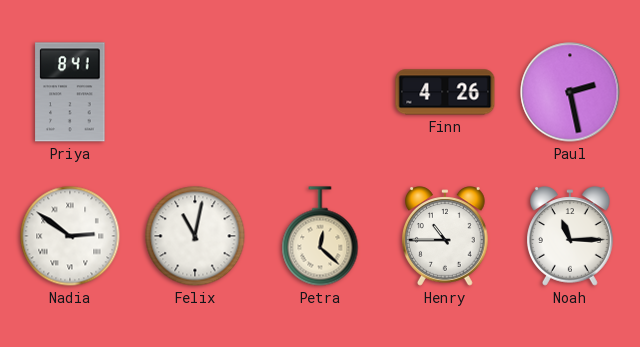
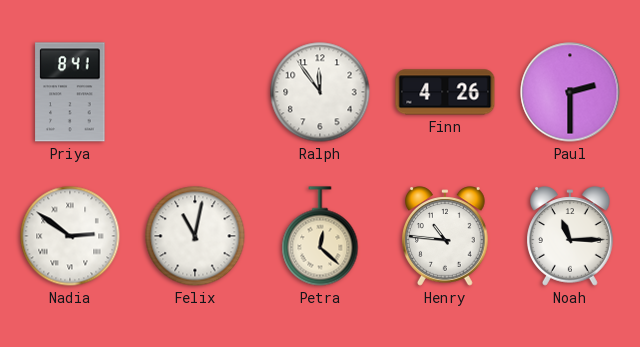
Ralph: none -> 11:54
Paul: 2:28 -> 2:30
Henry: 10:45 -> 10:46
